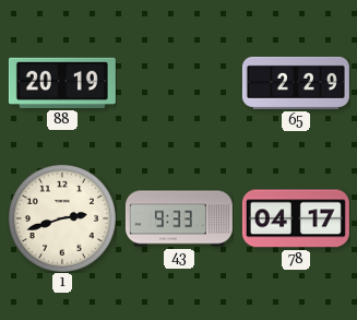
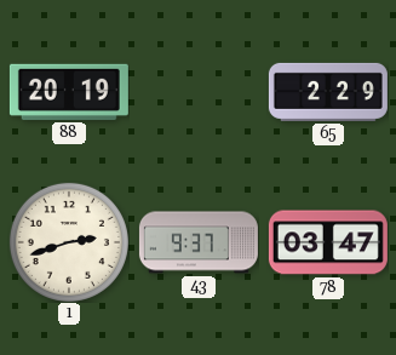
43: 9:33 -> 9:37
78: 04:17 -> 03:47
